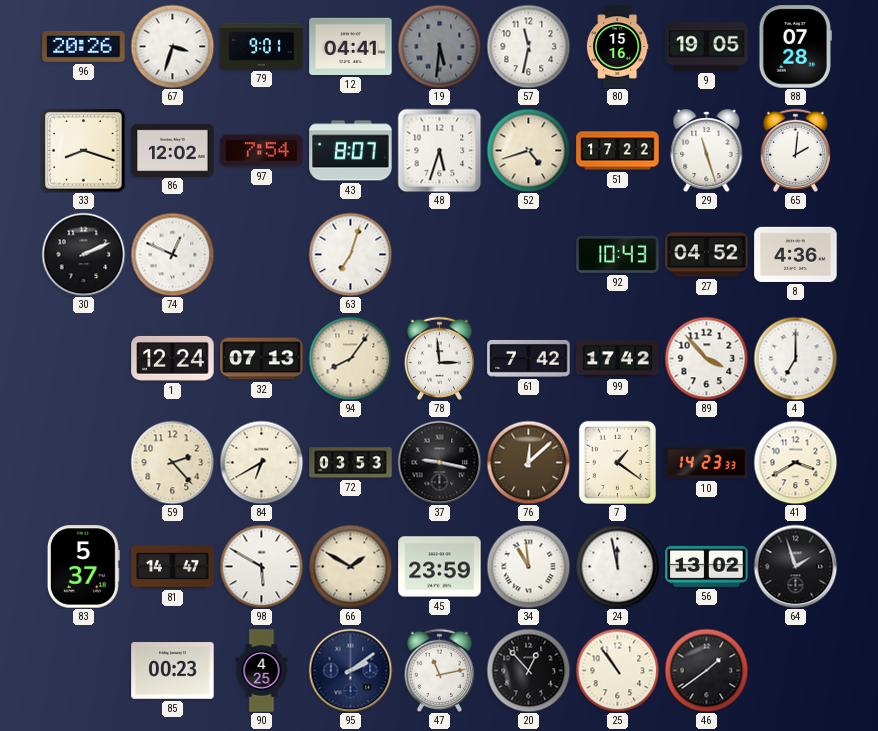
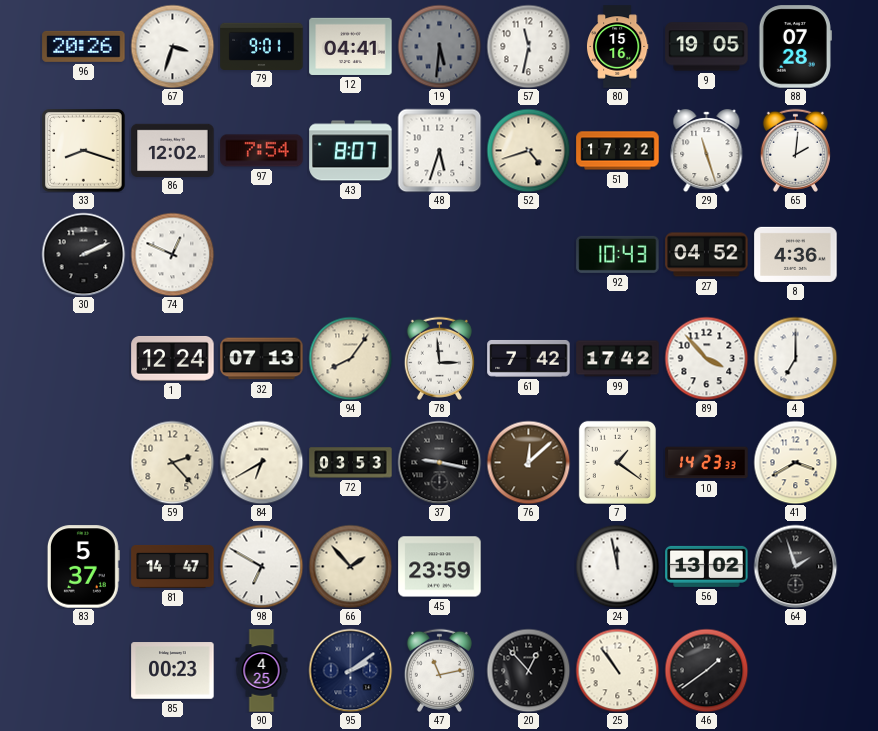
63: 7:03 -> none
98: 5:50 -> 6:50
66: 1:50 -> 1:53
34: 10:59 -> none
